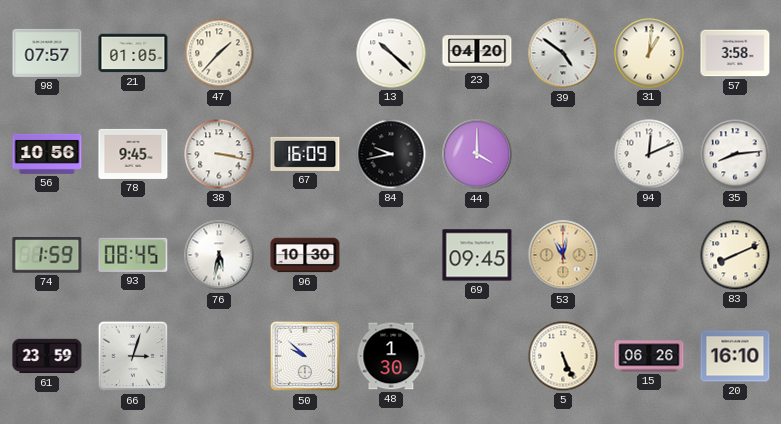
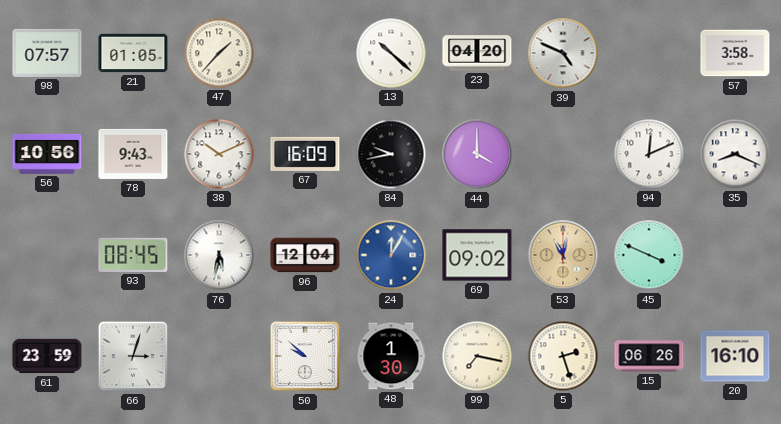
39: 4:51 -> 4:49
31: 1:01 -> none
78: 9:45 -> 9:43
38: 3:17 -> 10:11
35: 8:14 -> 8:19
74: 1:59 -> none
96: 10:30 -> 12:04
24: none -> 12:05
69: 09:45 -> 09:02
45: none -> 3:49
83: 8:11 -> none
99: none -> 7:17
5: 5:26 -> 2:27
